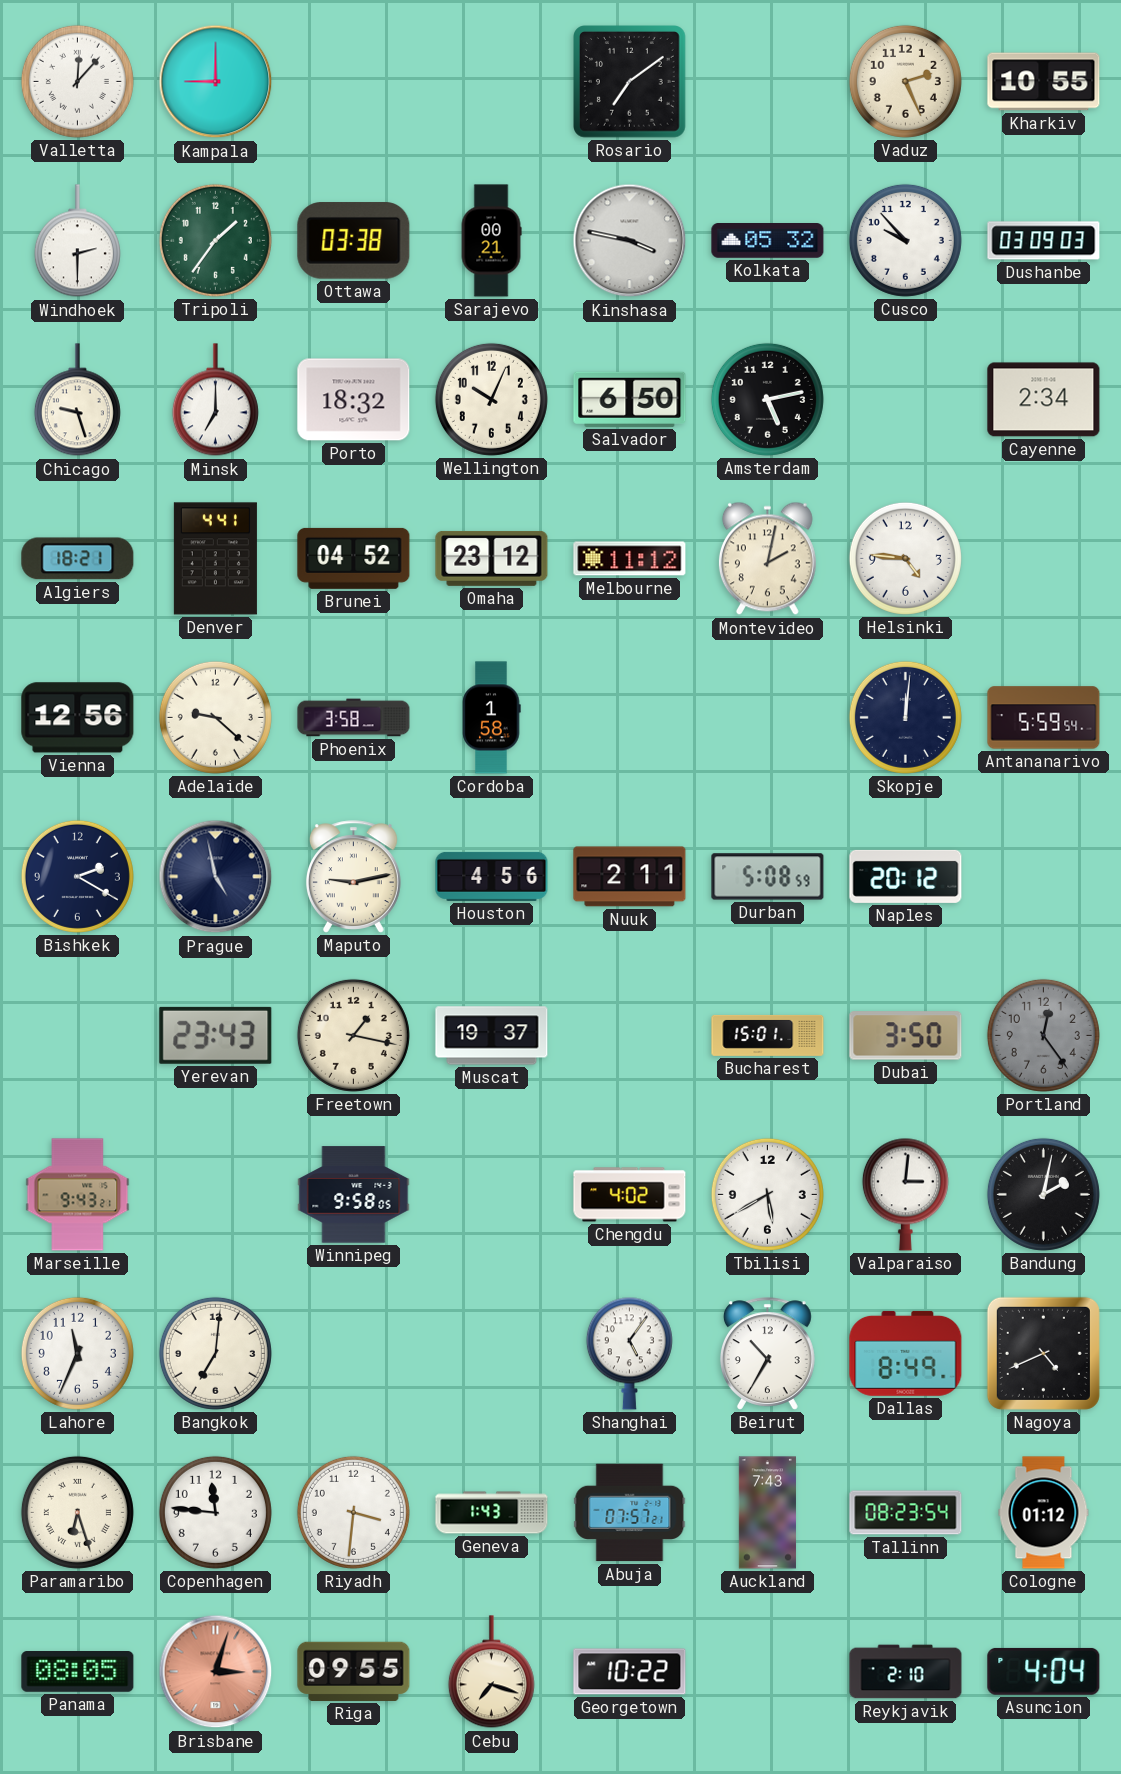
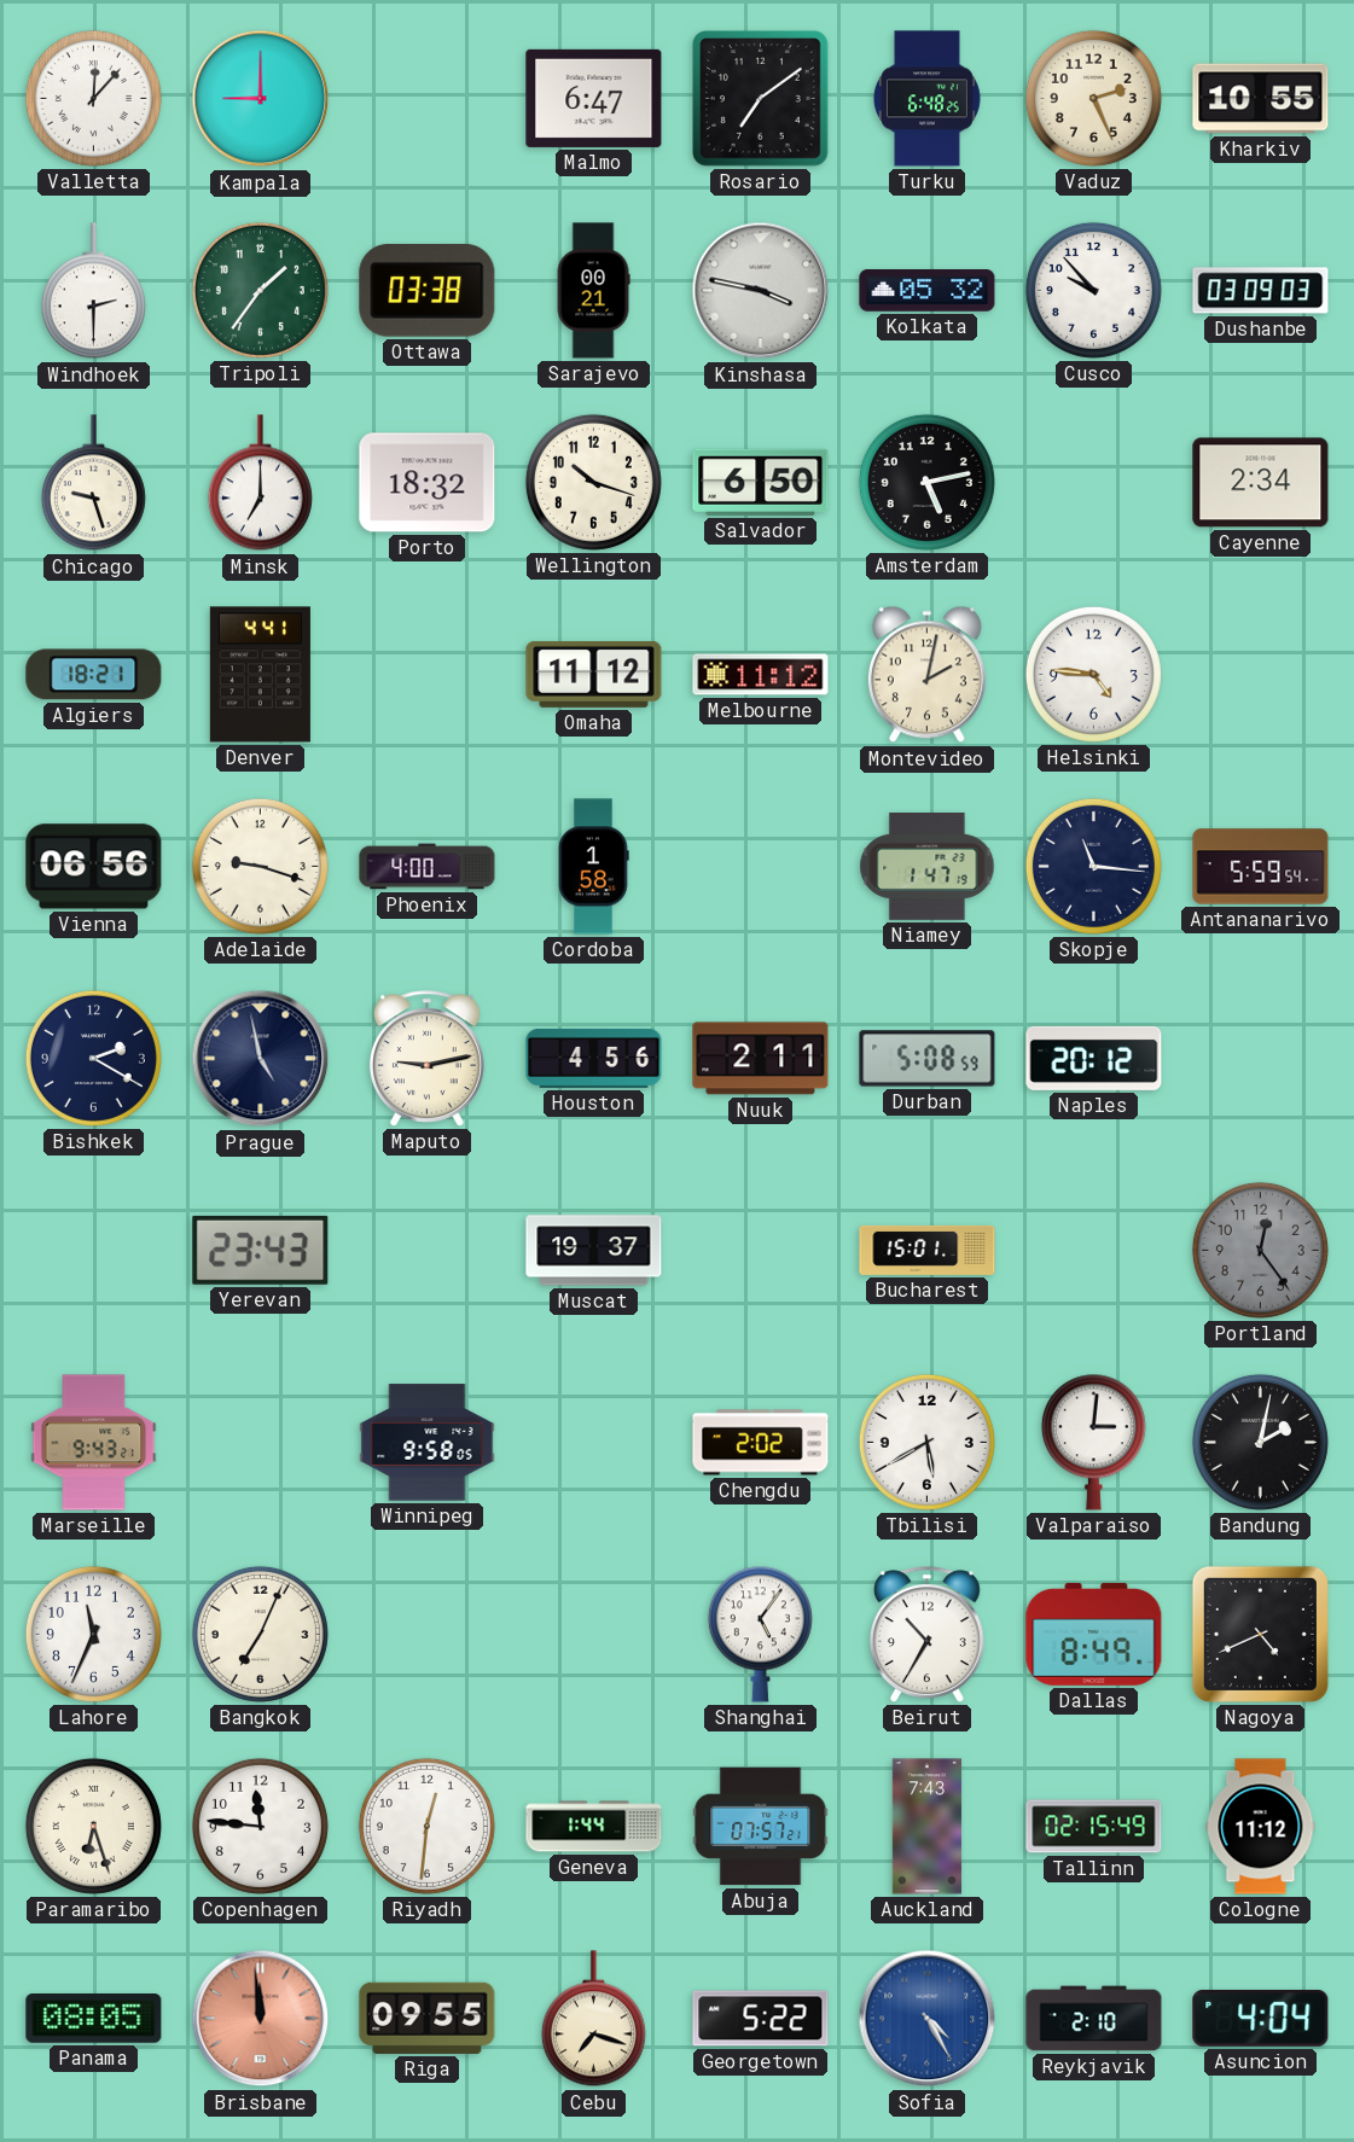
Malmo: none -> 6:47
Turku: none -> 6:48
Wellington: 10:04 -> 10:18
Brunei: 04:52 -> none
Omaha: 23:12 -> 11:12
Vienna: 12:56 -> 06:56
Adelaide: 9:22 -> 9:18
Phoenix: 3:58 -> 4:00
Niamey: none -> 1:47
Skopje: 12:01 -> 11:16
Freetown: 1:17 -> none
Dubai: 3:50 -> none
Chengdu: 4:02 -> 2:02
Bangkok: 7:01 -> 7:04
Riyadh: 3:31 -> 12:31
Geneva: 1:43 -> 1:44
Tallinn: 08:23 -> 02:15
Cologne: 01:12 -> 11:12
Brisbane: 3:03 -> 11:59
Georgetown: 10:22 -> 5:22
Sofia: none -> 4:25
